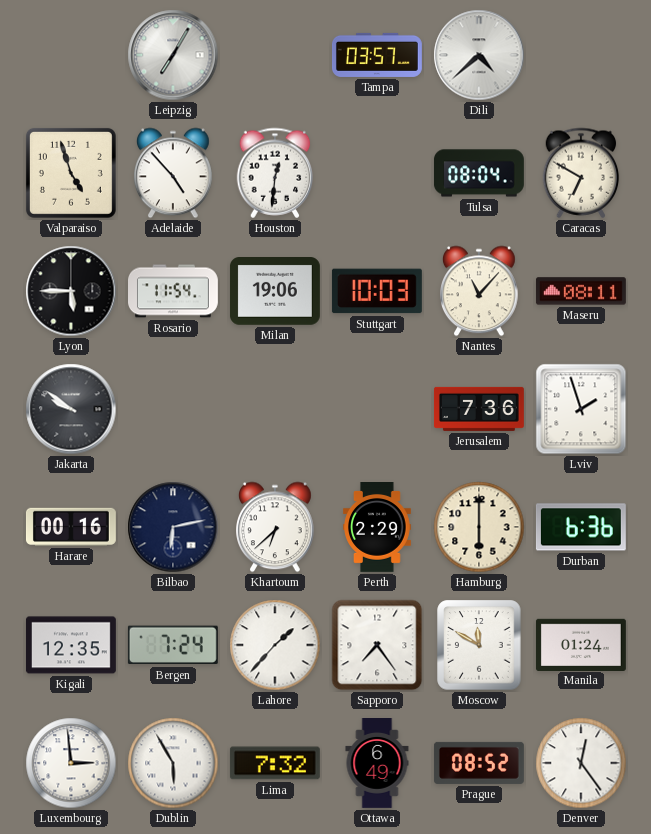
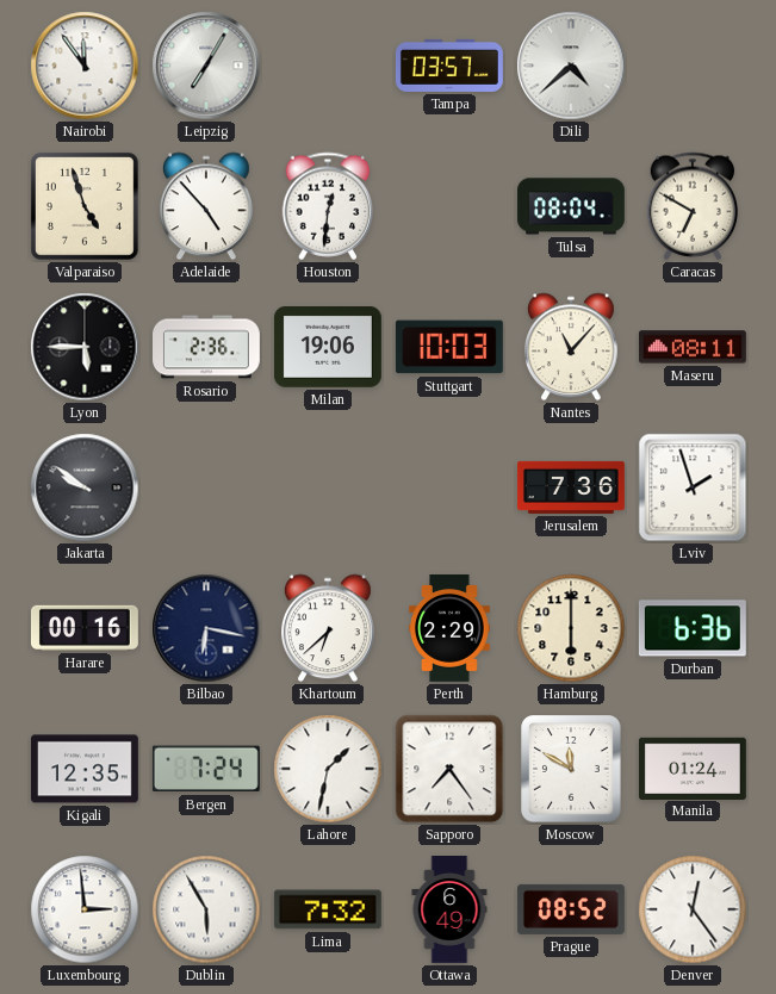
Nairobi: none -> 11:54
Rosario: 11:54 -> 2:36
Bilbao: 6:13 -> 6:17
Lahore: 1:37 -> 1:32
